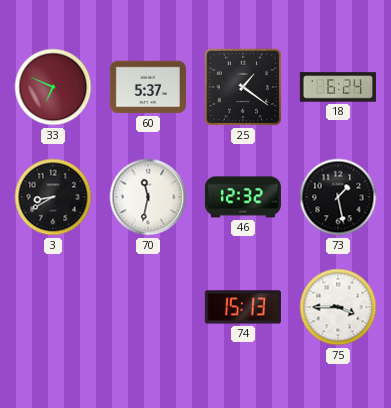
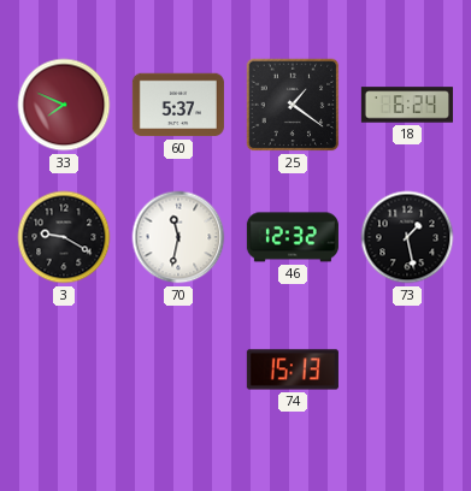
33: 6:49 -> 7:49
3: 8:40 -> 9:20
75: 3:45 -> none
